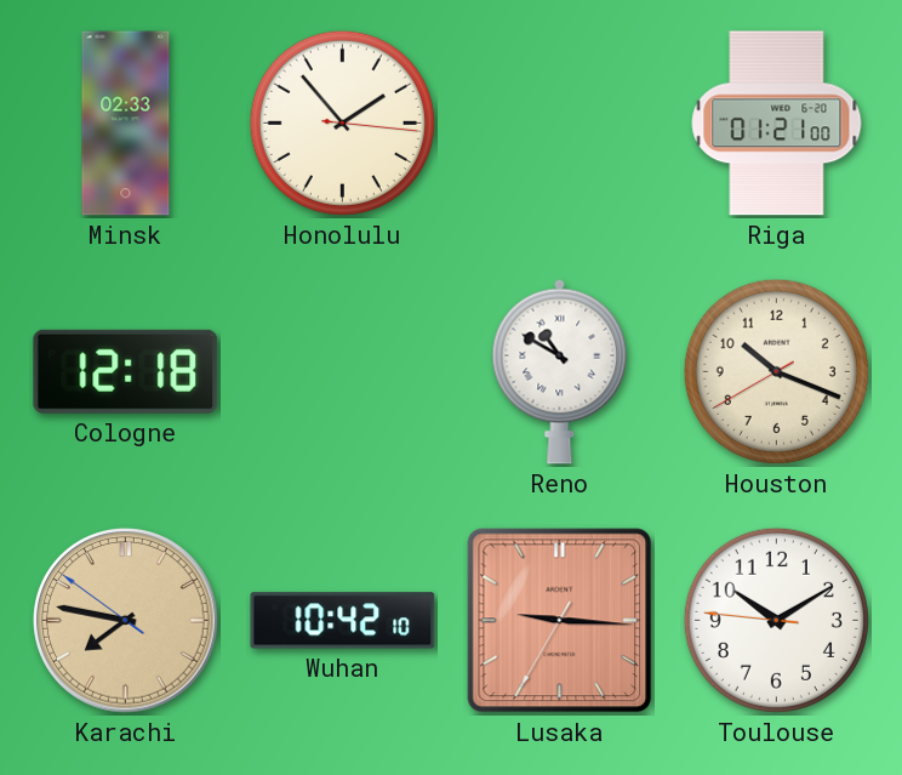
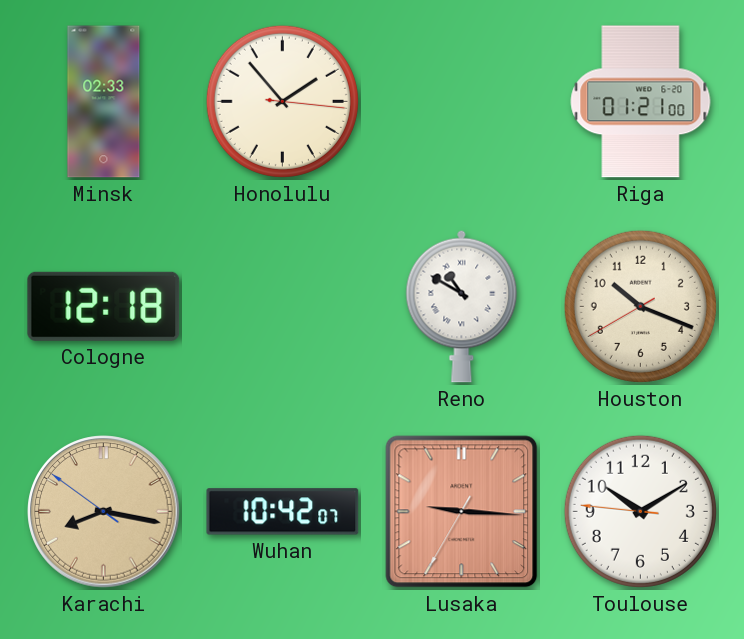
Karachi: 7:46 -> 8:16
Wuhan: 10:42:10 -> 10:42:07
